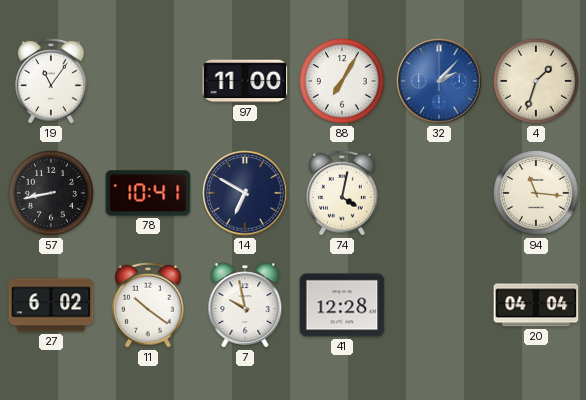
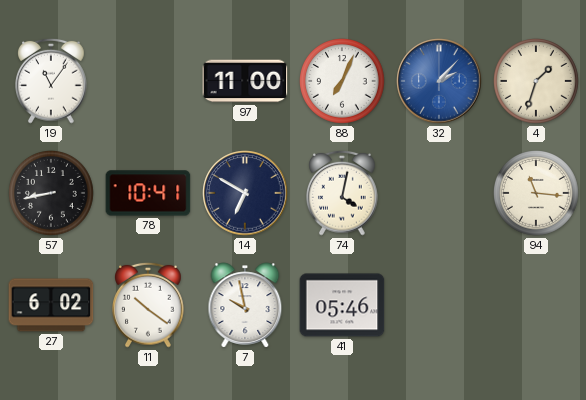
88: 7:05 -> 7:04
41: 12:28 -> 05:46
20: 04:04 -> none
